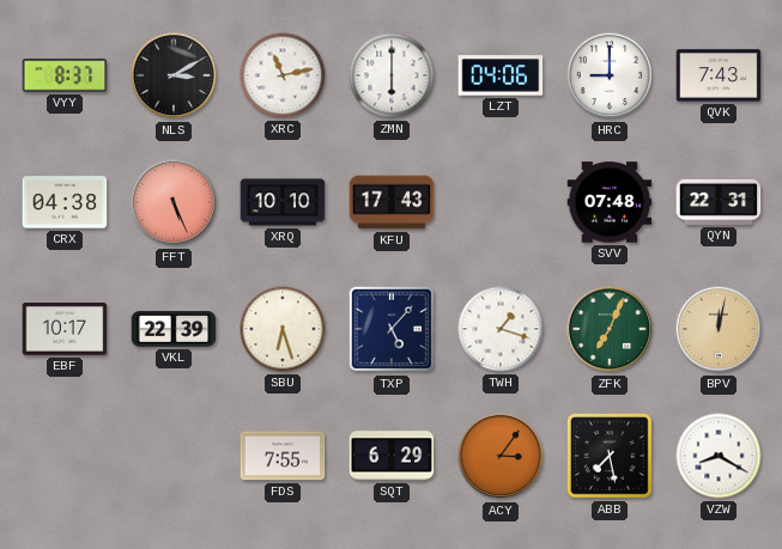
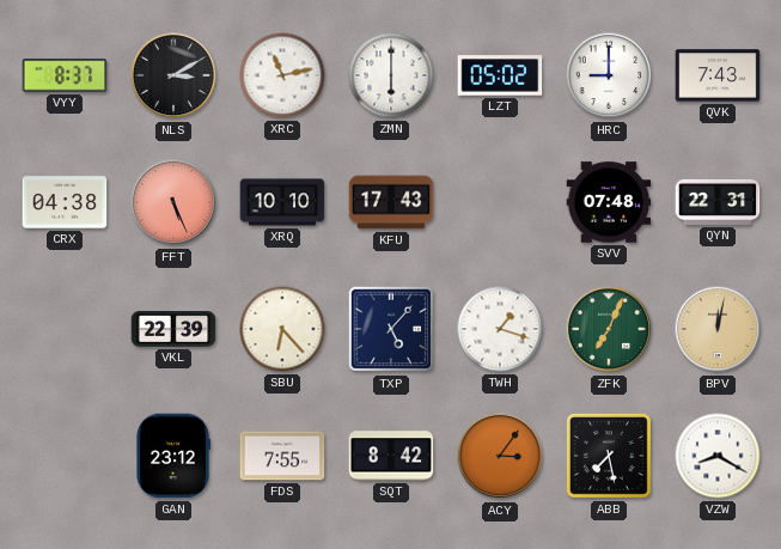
LZT: 04:06 -> 05:02
EBF: 10:17 -> none
SBU: 6:27 -> 6:23
GAN: none -> 23:12
SQT: 6:29 -> 8:42
